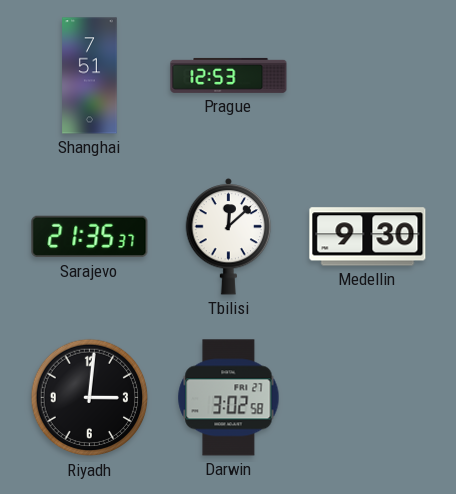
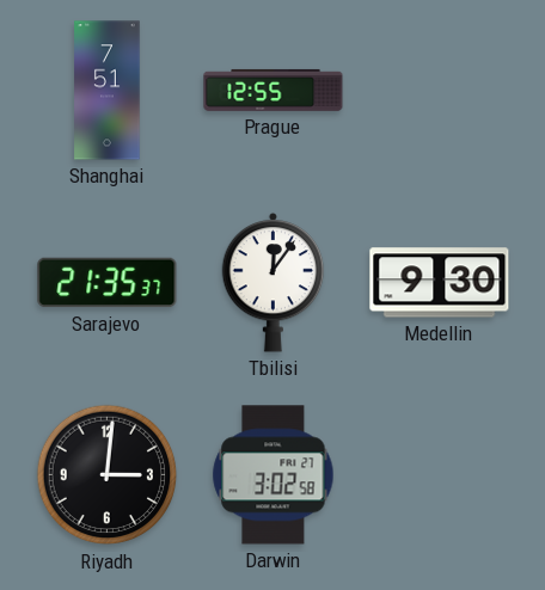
Prague: 12:53 -> 12:55
Tbilisi: 12:08 -> 12:06
